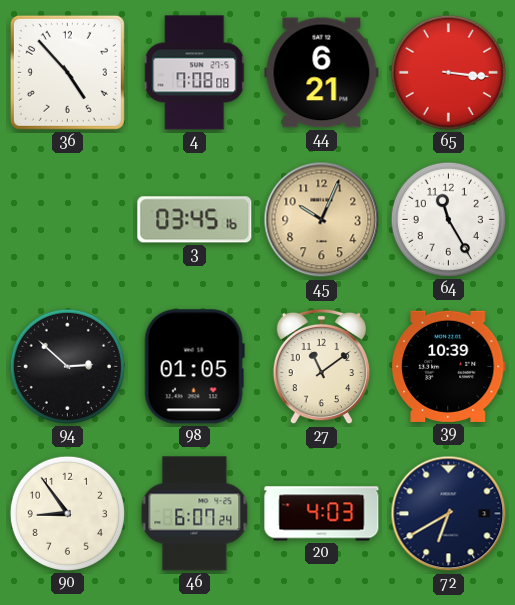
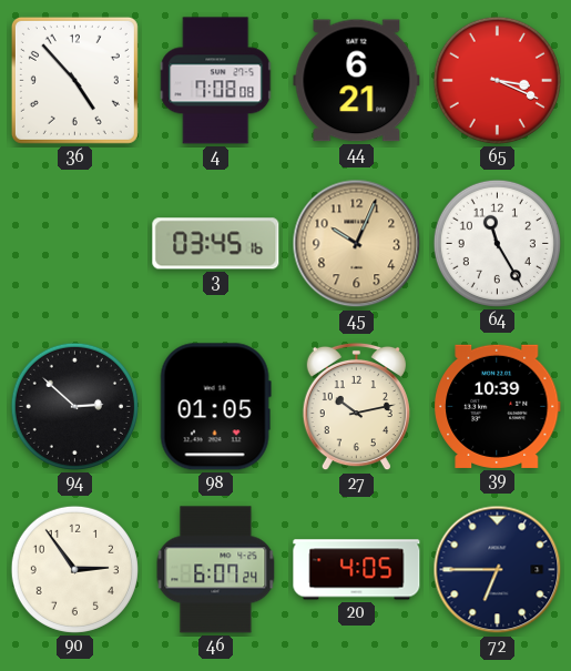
65: 3:16 -> 3:19
27: 11:09 -> 10:13
90: 8:54 -> 2:54
20: 4:03 -> 4:05
72: 6:40 -> 6:45
